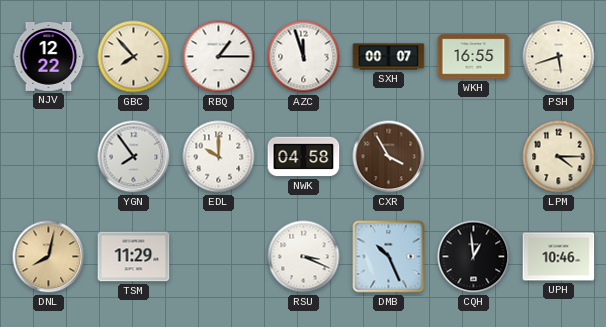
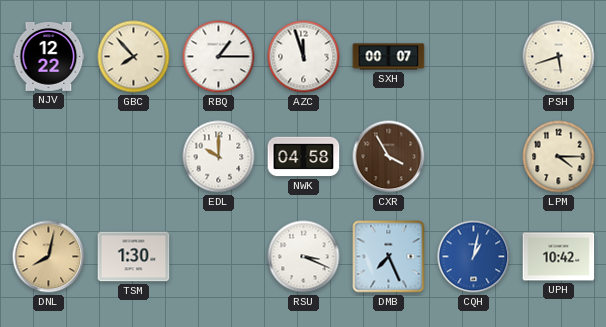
WKH: 16:55 -> none
YGN: 7:54 -> none
TSM: 11:29 -> 1:30
DMB: 10:26 -> 7:26
CQH: 12:59 -> 1:02
CQH dial: black -> blue
UPH: 10:46 -> 10:42
